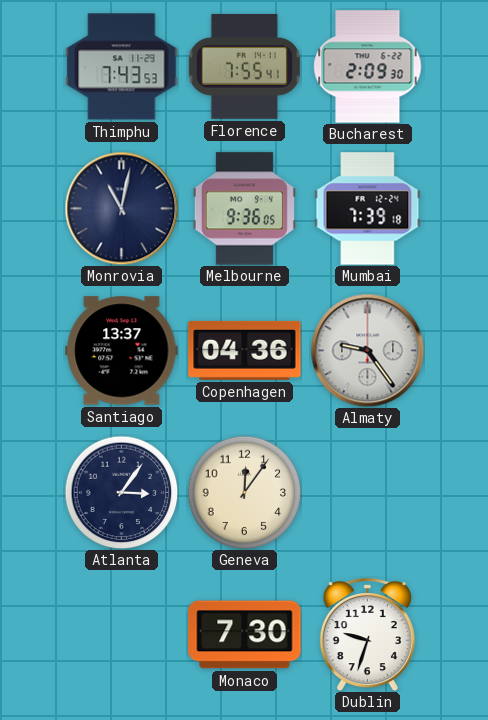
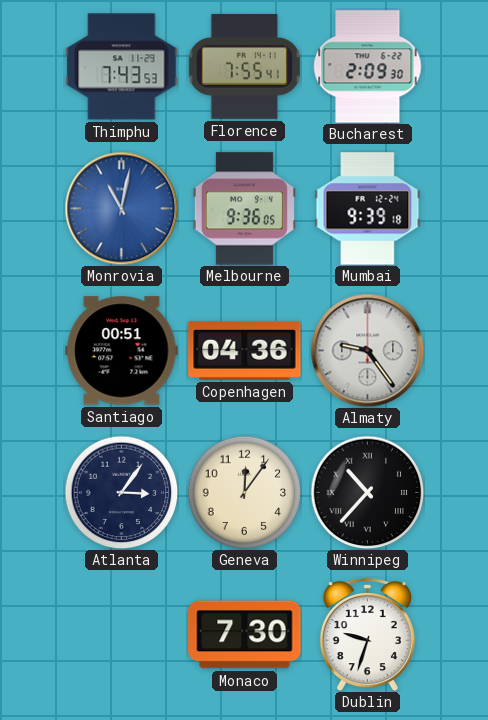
Monrovia dial: navy -> blue
Mumbai: 7:39 -> 9:39
Santiago: 13:37 -> 00:51
Winnipeg: none -> 10:37
